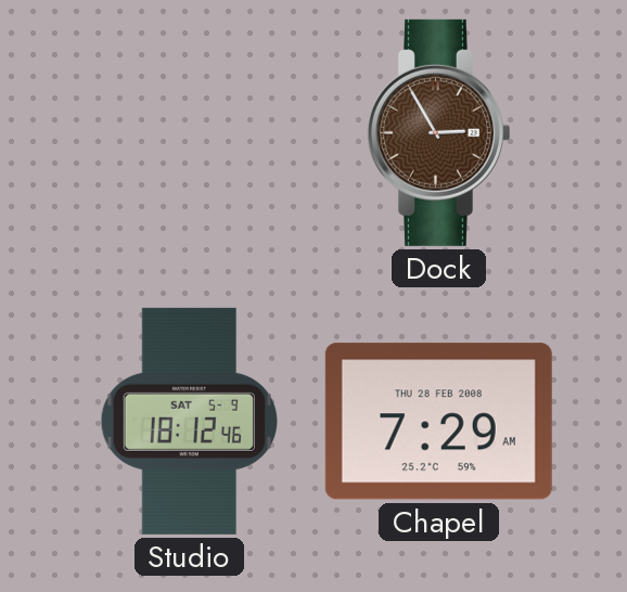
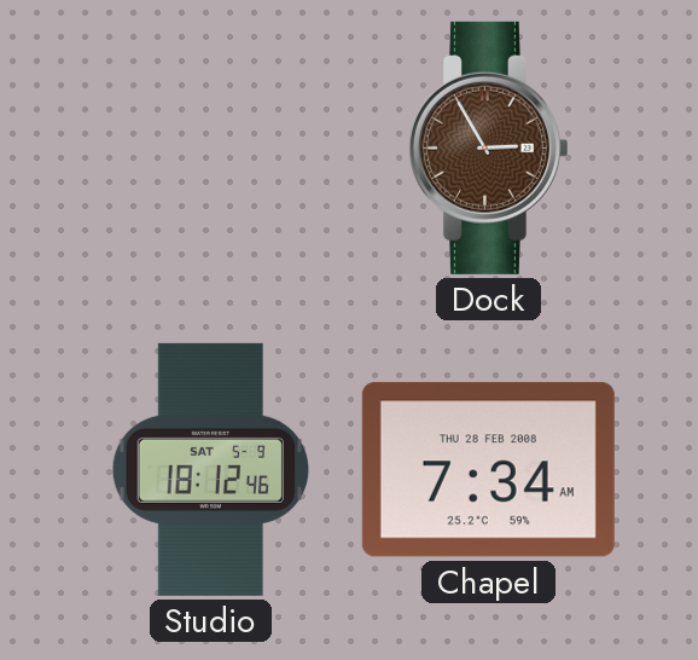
Chapel: 7:29 -> 7:34
